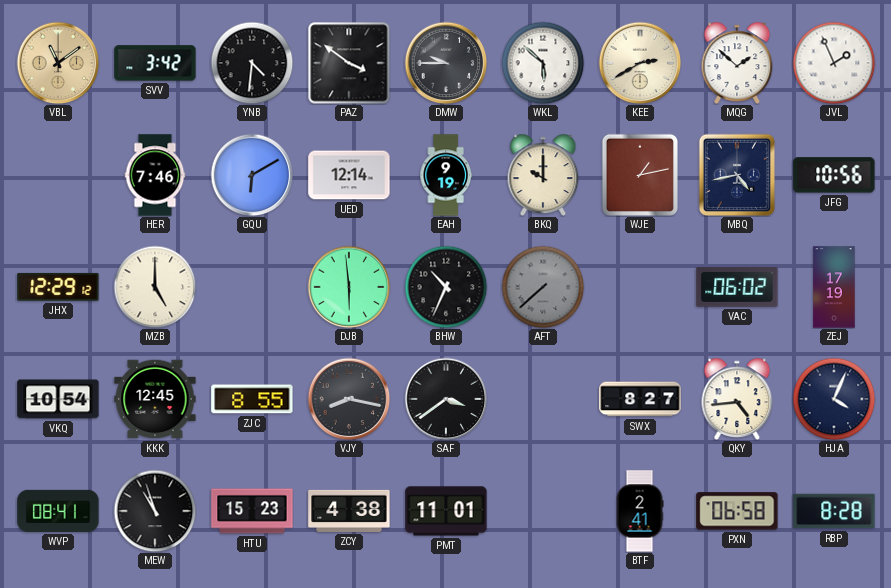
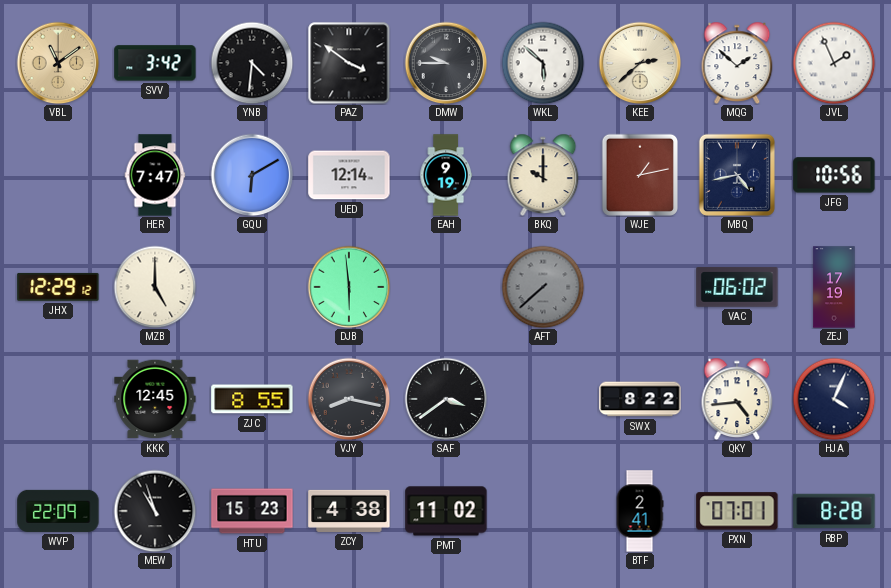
KEE: 2:40 -> 2:38
HER: 7:46 -> 7:47
BHW: 10:34 -> none
VKQ: 10:54 -> none
SWX: 8:27 -> 8:22
WVP: 08:41 -> 22:09
PMT: 11:01 -> 11:02
PXN: 06:58 -> 07:01
